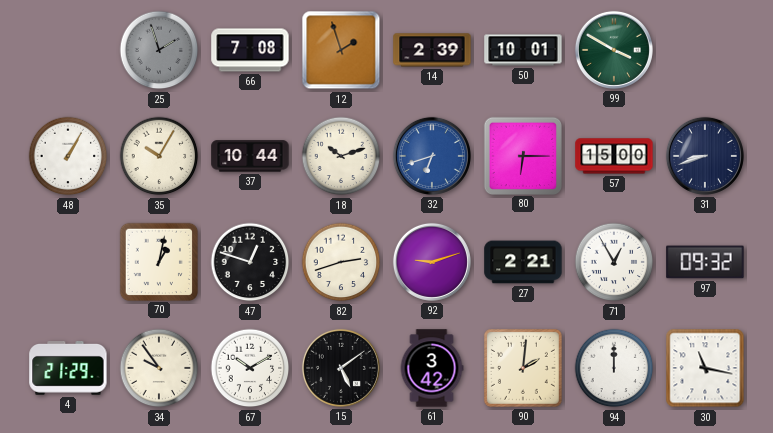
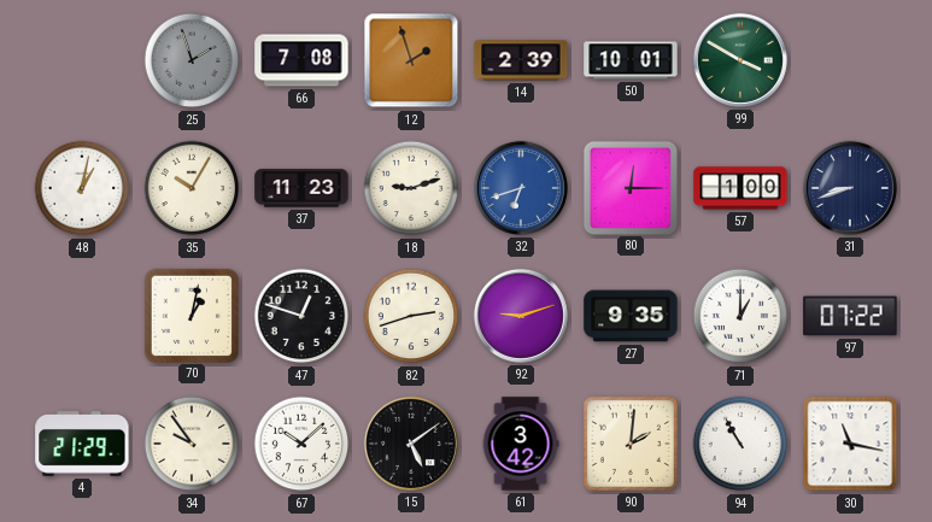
48: 1:05 -> 1:02
37: 10:44 -> 11:23
18: 10:12 -> 9:12
80: 6:15 -> 12:15
57: 15:00 -> 1:00
27: 2:21 -> 9:35
71: 12:55 -> 1:00
97: 09:32 -> 07:22
67: 10:10 -> 10:08
94: 12:00 -> 10:55
